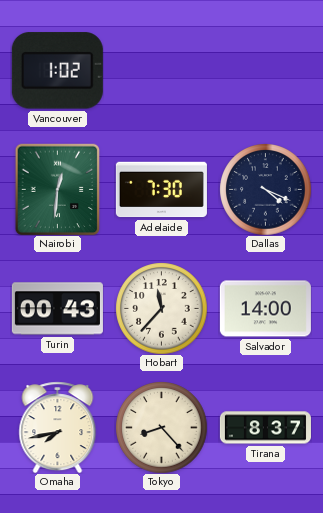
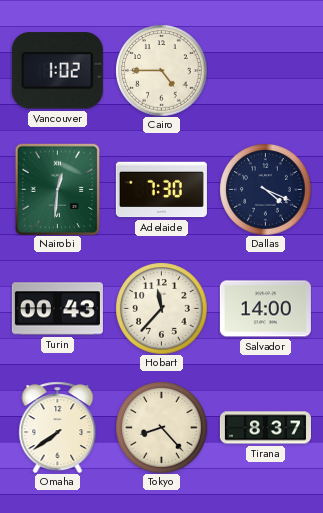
Cairo: none -> 4:45
Omaha: 7:43 -> 7:39
